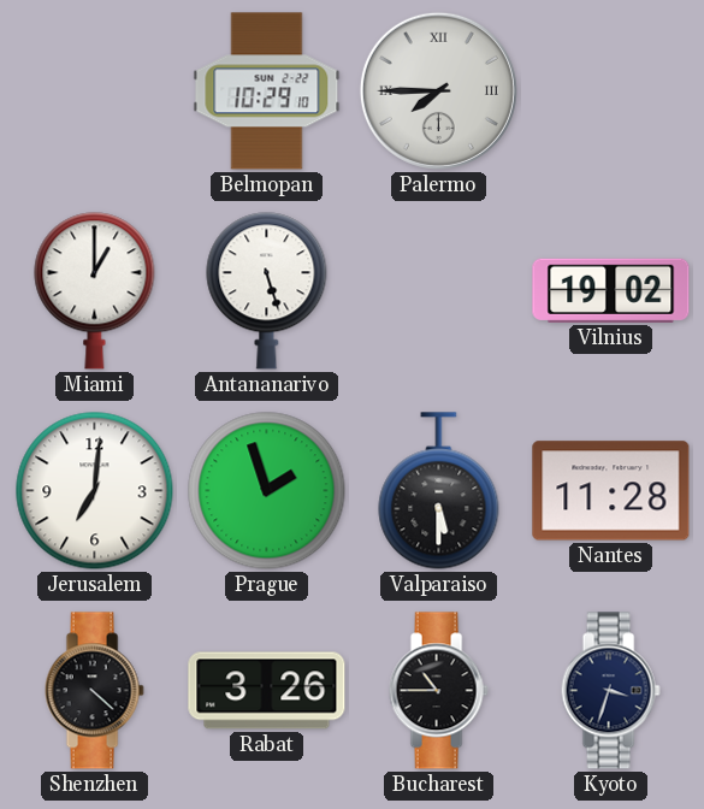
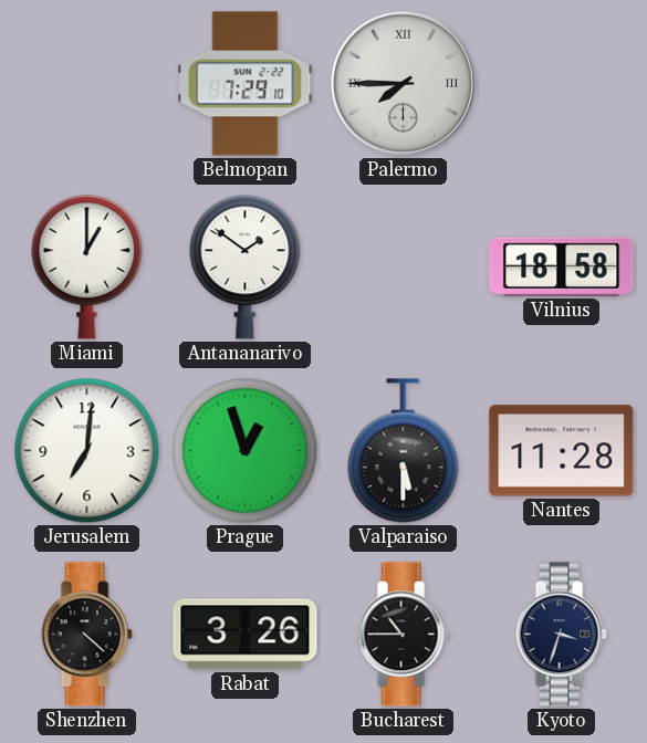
Belmopan: 10:29 -> 7:29
Antananarivo: 5:27 -> 1:51
Vilnius: 19:02 -> 18:58
Prague: 1:57 -> 12:57
